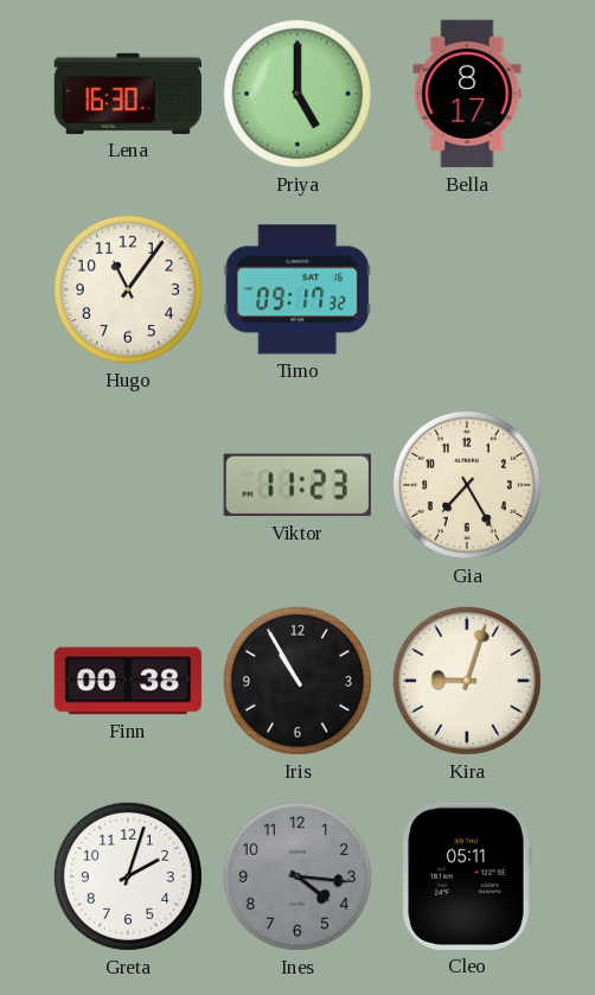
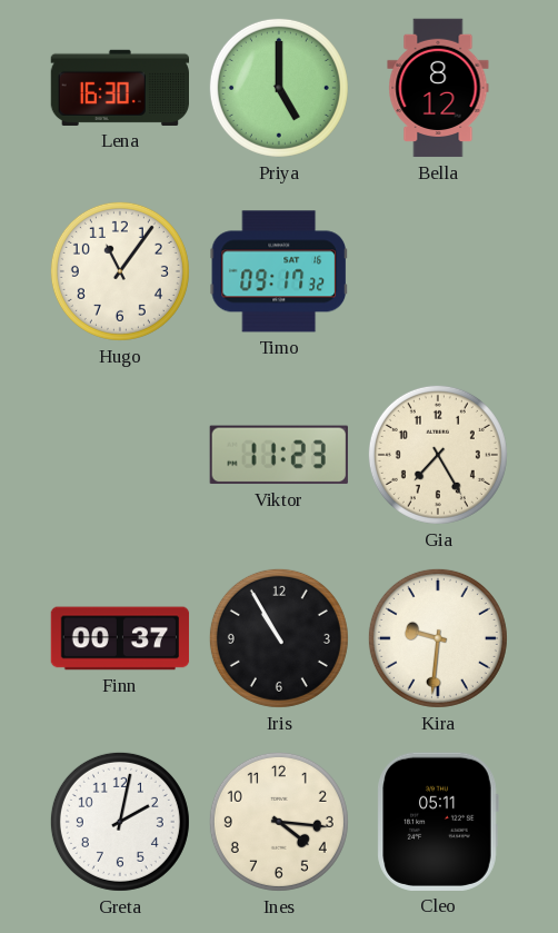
Bella: 8:17 -> 8:12
Finn: 00:38 -> 00:37
Kira: 9:03 -> 9:31
Greta: 2:03 -> 2:02
Ines dial: grey -> cream
